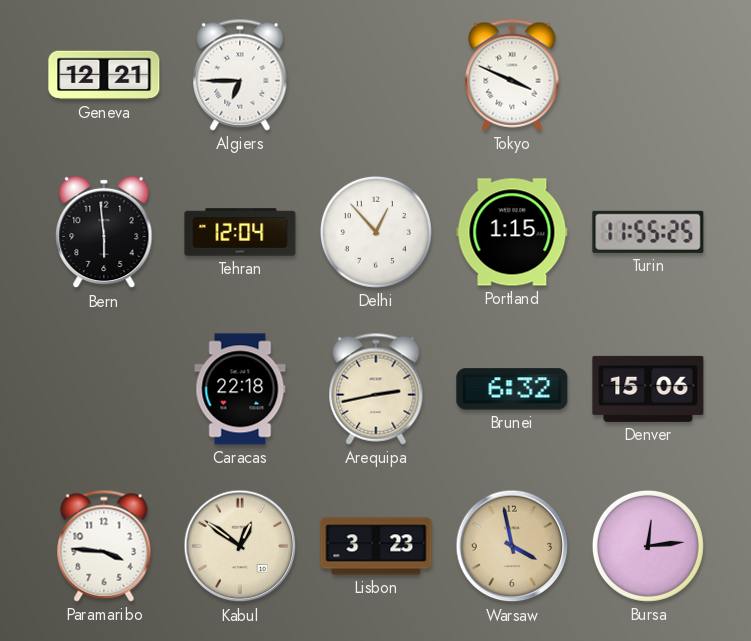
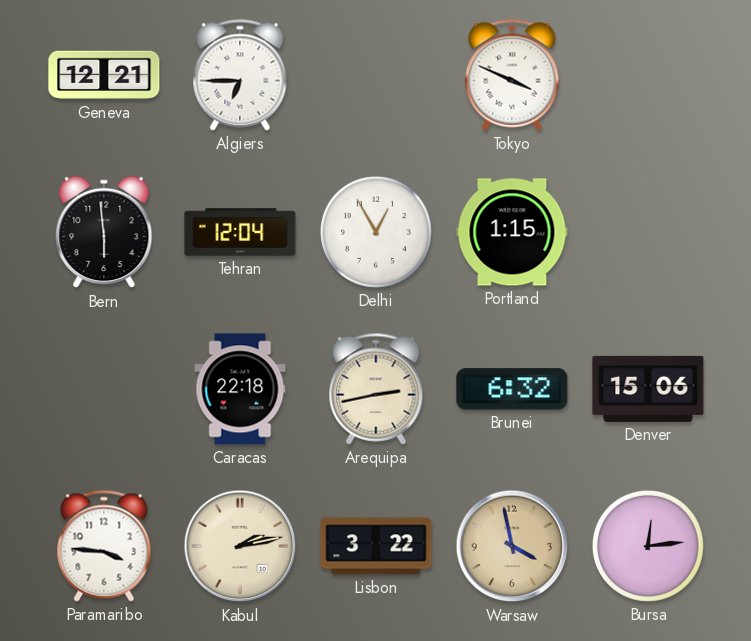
Delhi: 12:53 -> 12:55
Turin: 11:55 -> none
Kabul: 12:51 -> 2:13
Lisbon: 3:23 -> 3:22
